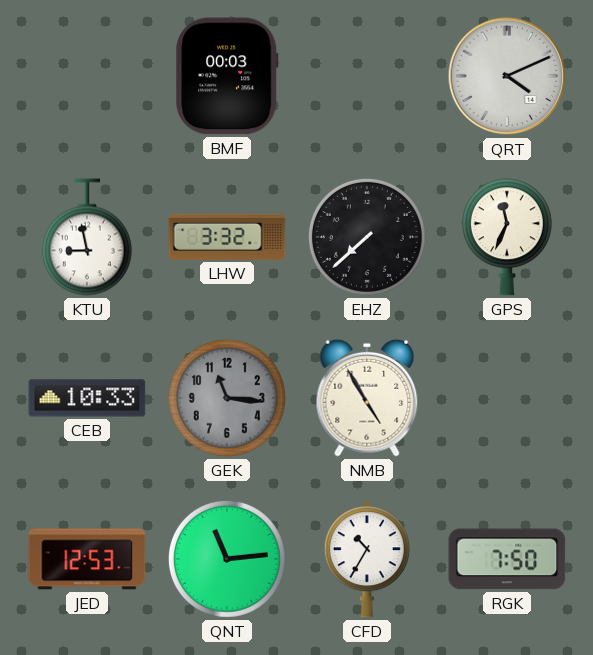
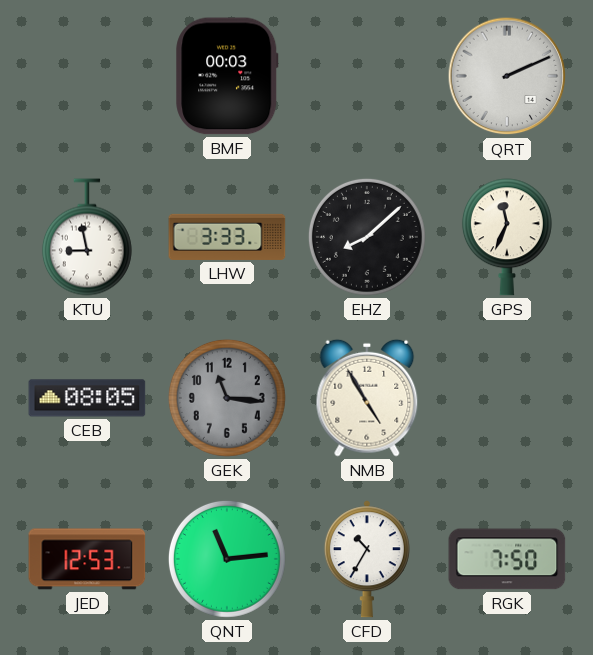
QRT: 4:11 -> 2:11
LHW: 3:32 -> 3:33
EHZ: 7:38 -> 8:08
CEB: 10:33 -> 08:05
